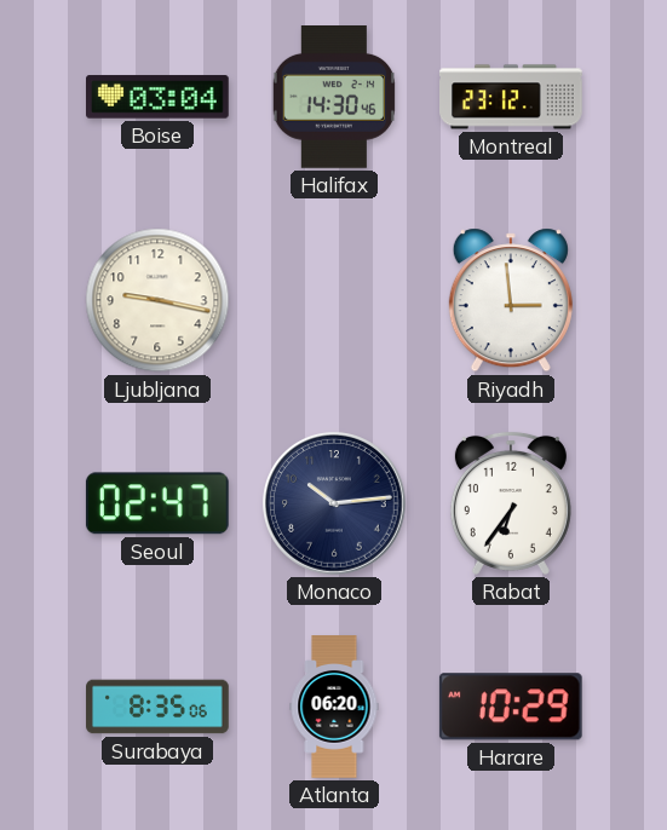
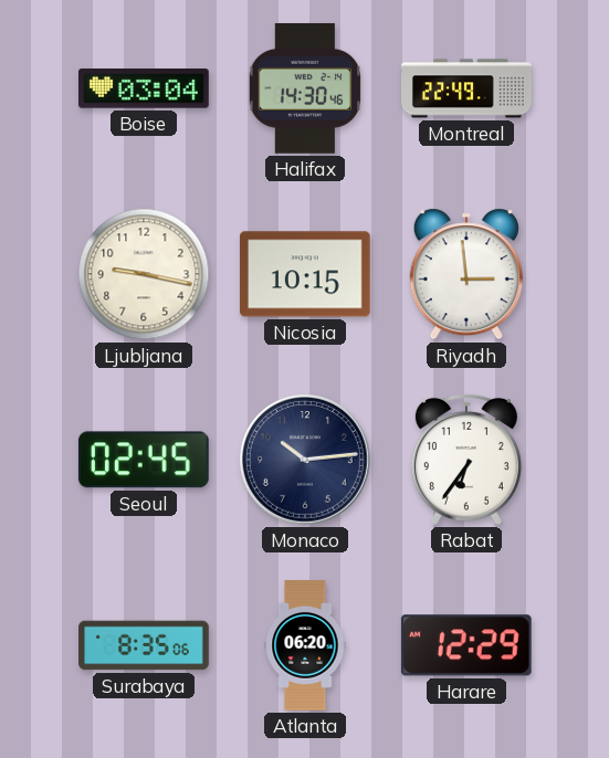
Montreal: 23:12 -> 22:49
Nicosia: none -> 10:15
Seoul: 02:47 -> 02:45
Harare: 10:29 -> 12:29
